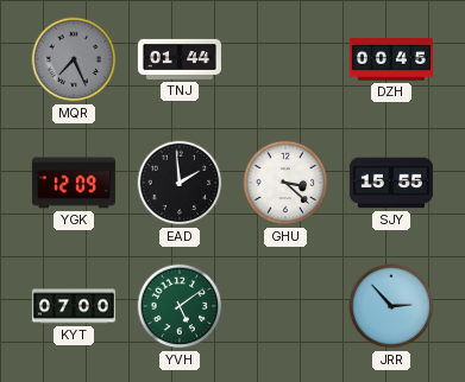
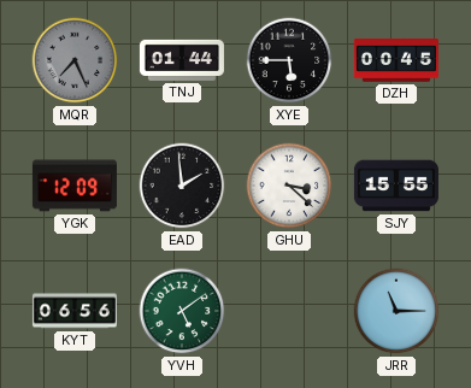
XYE: none -> 5:45
KYT: 07:00 -> 06:56
JRR: 2:53 -> 11:15
